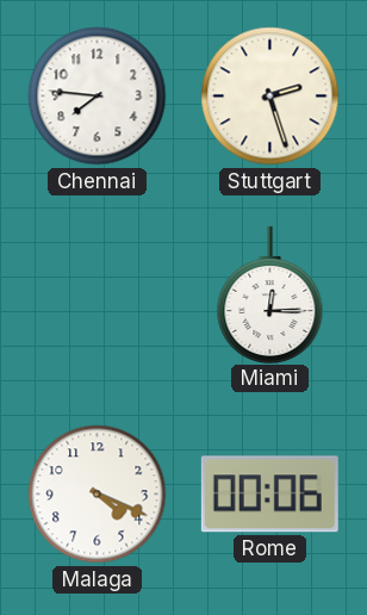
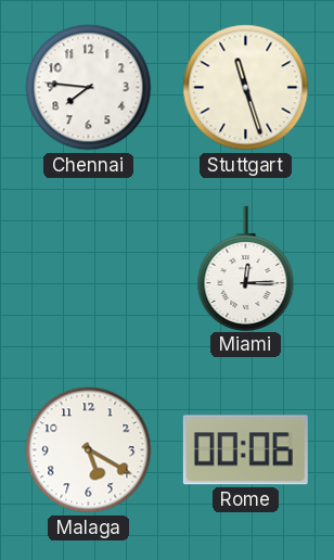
Stuttgart: 2:27 -> 11:27
Malaga: 4:19 -> 5:20
